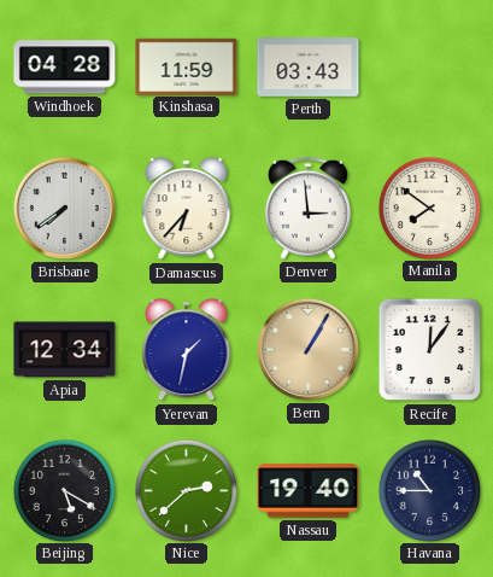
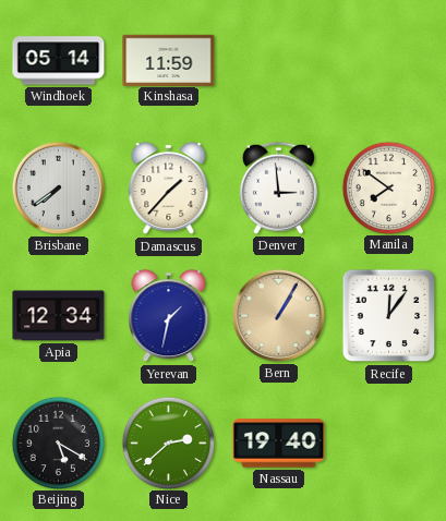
Windhoek: 04:28 -> 05:14
Perth: 03:43 -> none
Damascus: 6:37 -> 1:37
Havana: 10:45 -> none
